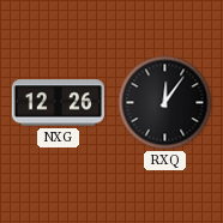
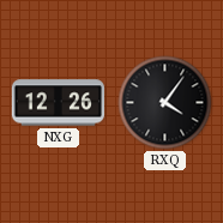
RXQ: 12:06 -> 4:06
